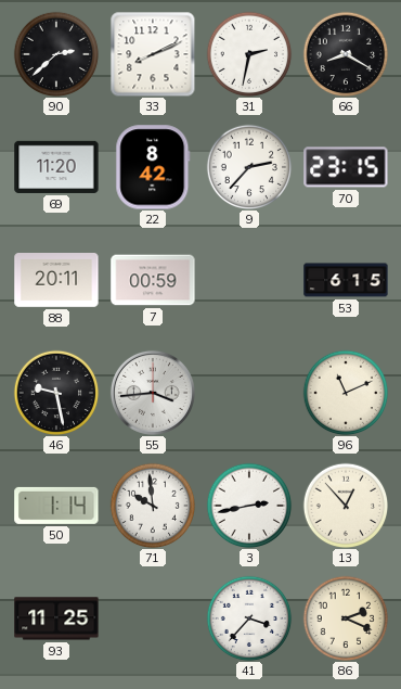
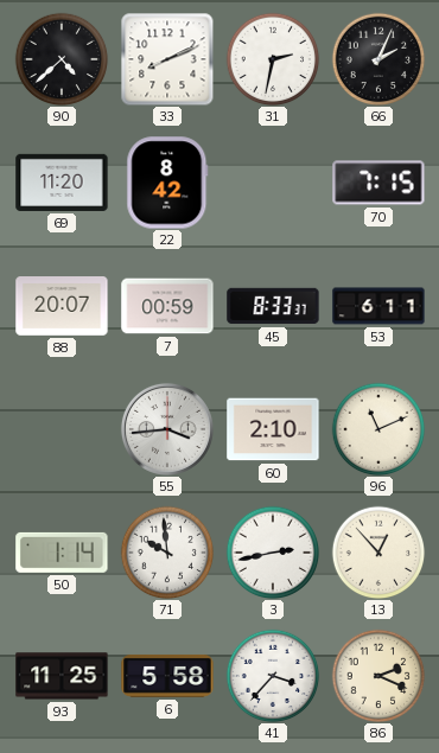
90: 2:38 -> 4:38
66: 8:20 -> 2:04
9: 2:37 -> none
70: 23:15 -> 7:15
88: 20:11 -> 20:07
45: none -> 8:33
53: 6:15 -> 6:11
46: 9:28 -> none
60: none -> 2:10
6: none -> 5:58
